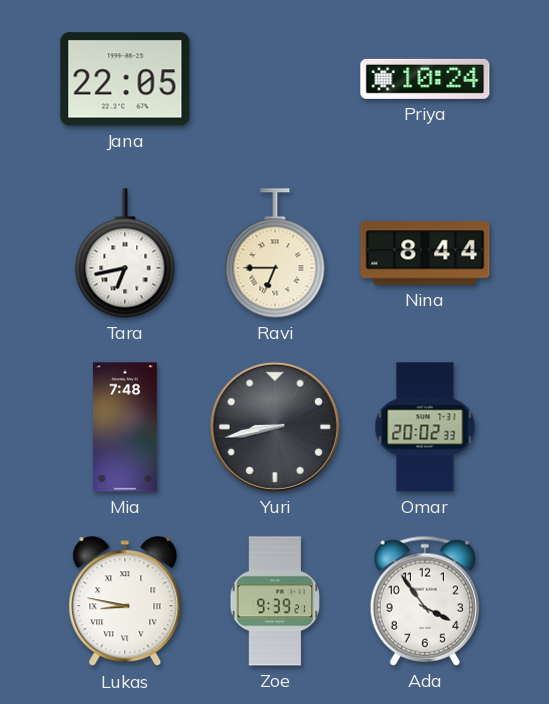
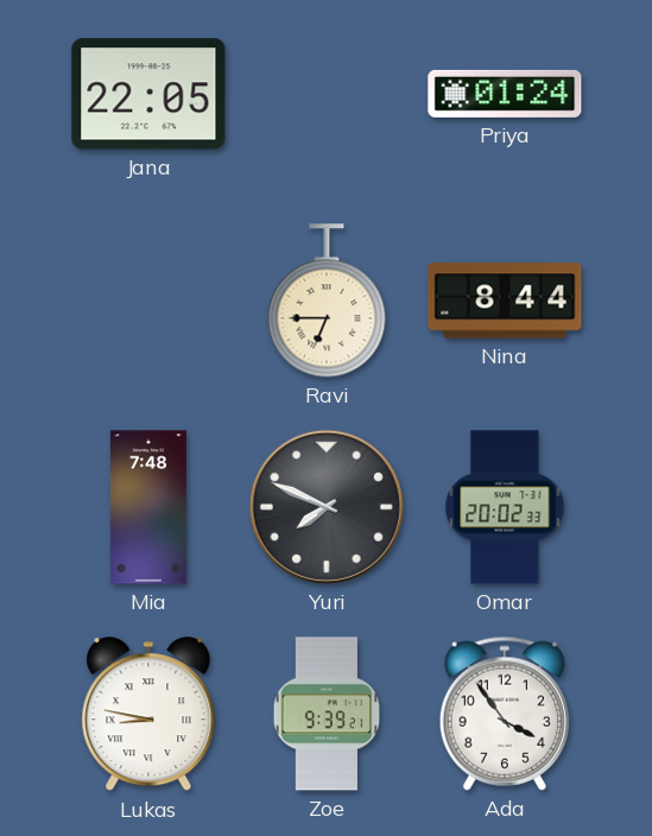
Priya: 10:24 -> 01:24
Tara: 6:43 -> none
Yuri: 8:43 -> 7:49
